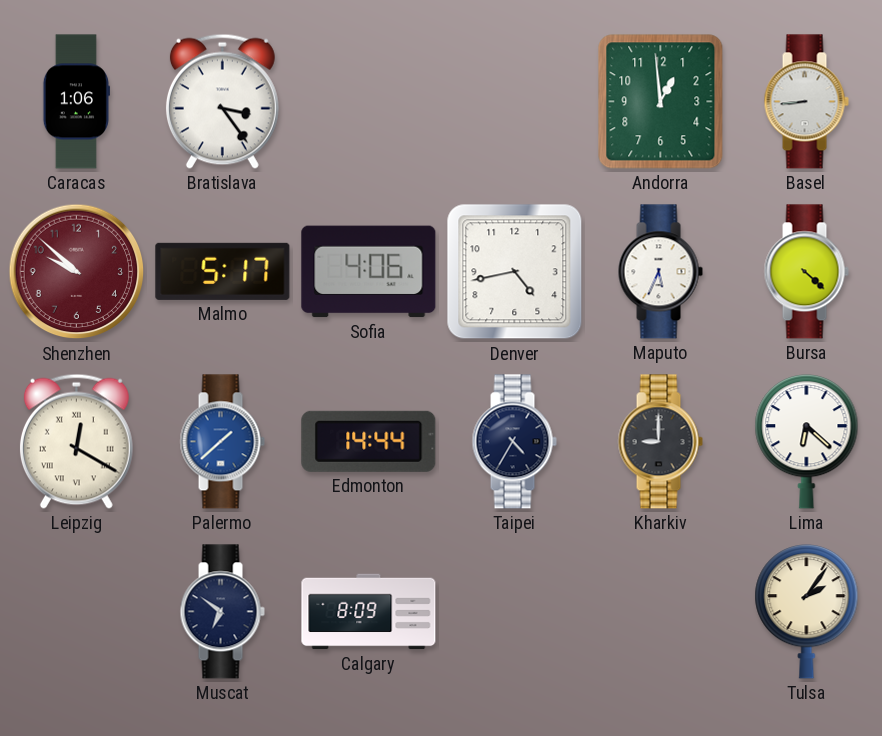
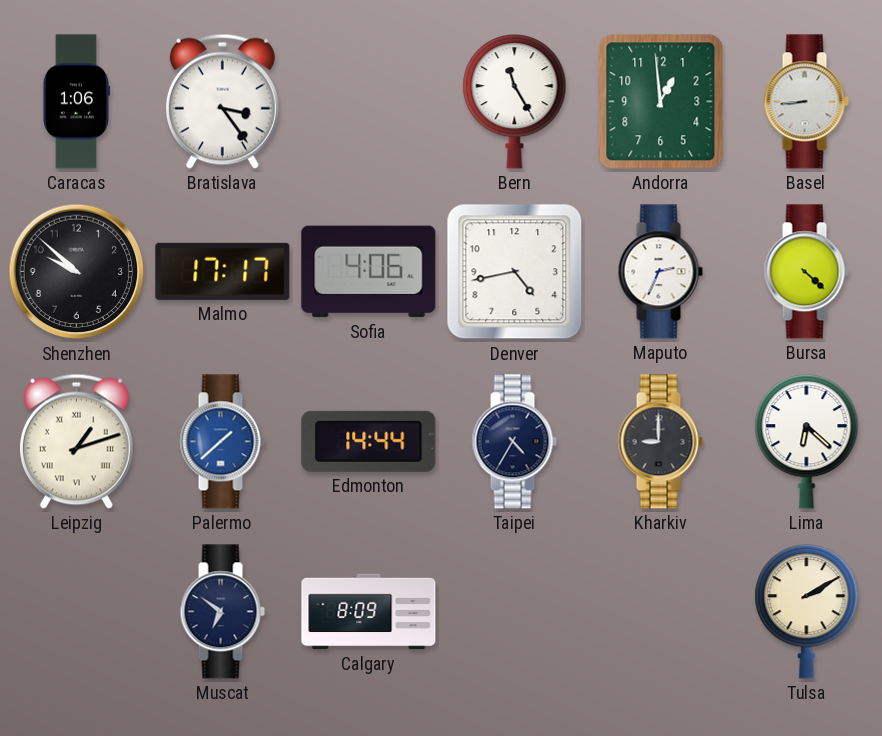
Bern: none -> 11:25
Shenzhen dial: burgundy -> black
Malmo: 5:17 -> 17:17
Maputo: 5:34 -> 2:34
Leipzig: 12:20 -> 1:12
Tulsa: 2:06 -> 2:10
